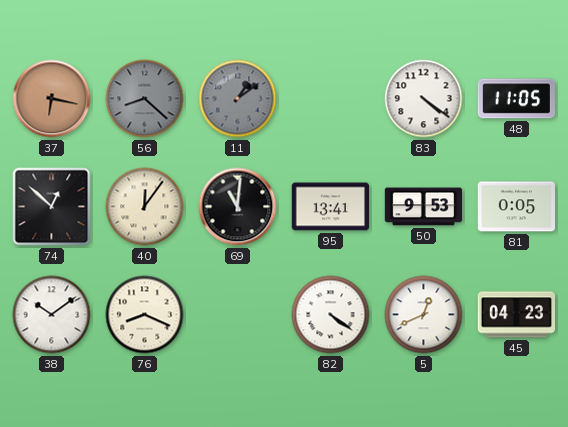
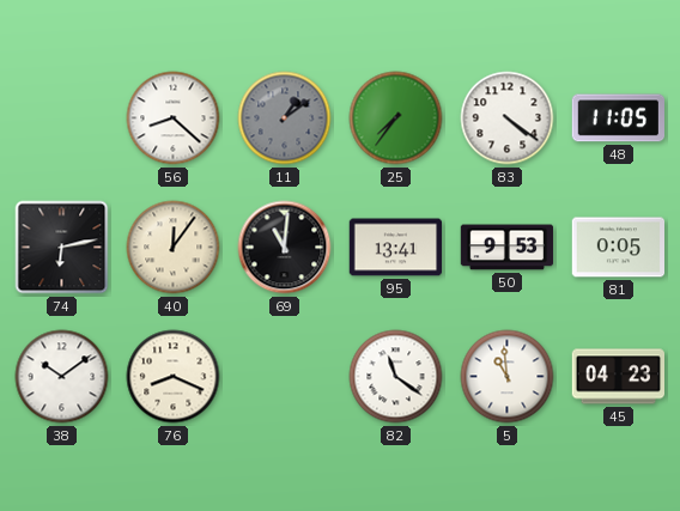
37: 6:17 -> none
56 dial: grey -> white
25: none -> 7:36
74: 12:52 -> 6:13
82: 4:21 -> 11:21
5: 12:41 -> 10:59
